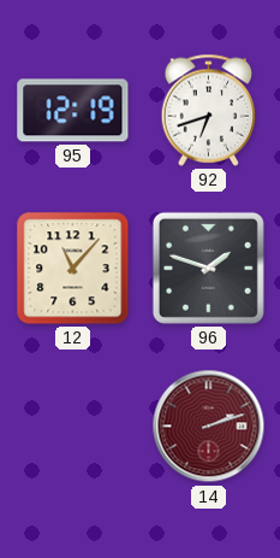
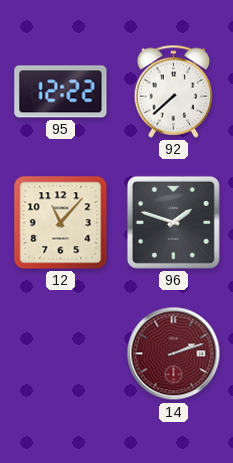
95: 12:19 -> 12:22
92: 6:42 -> 7:38
